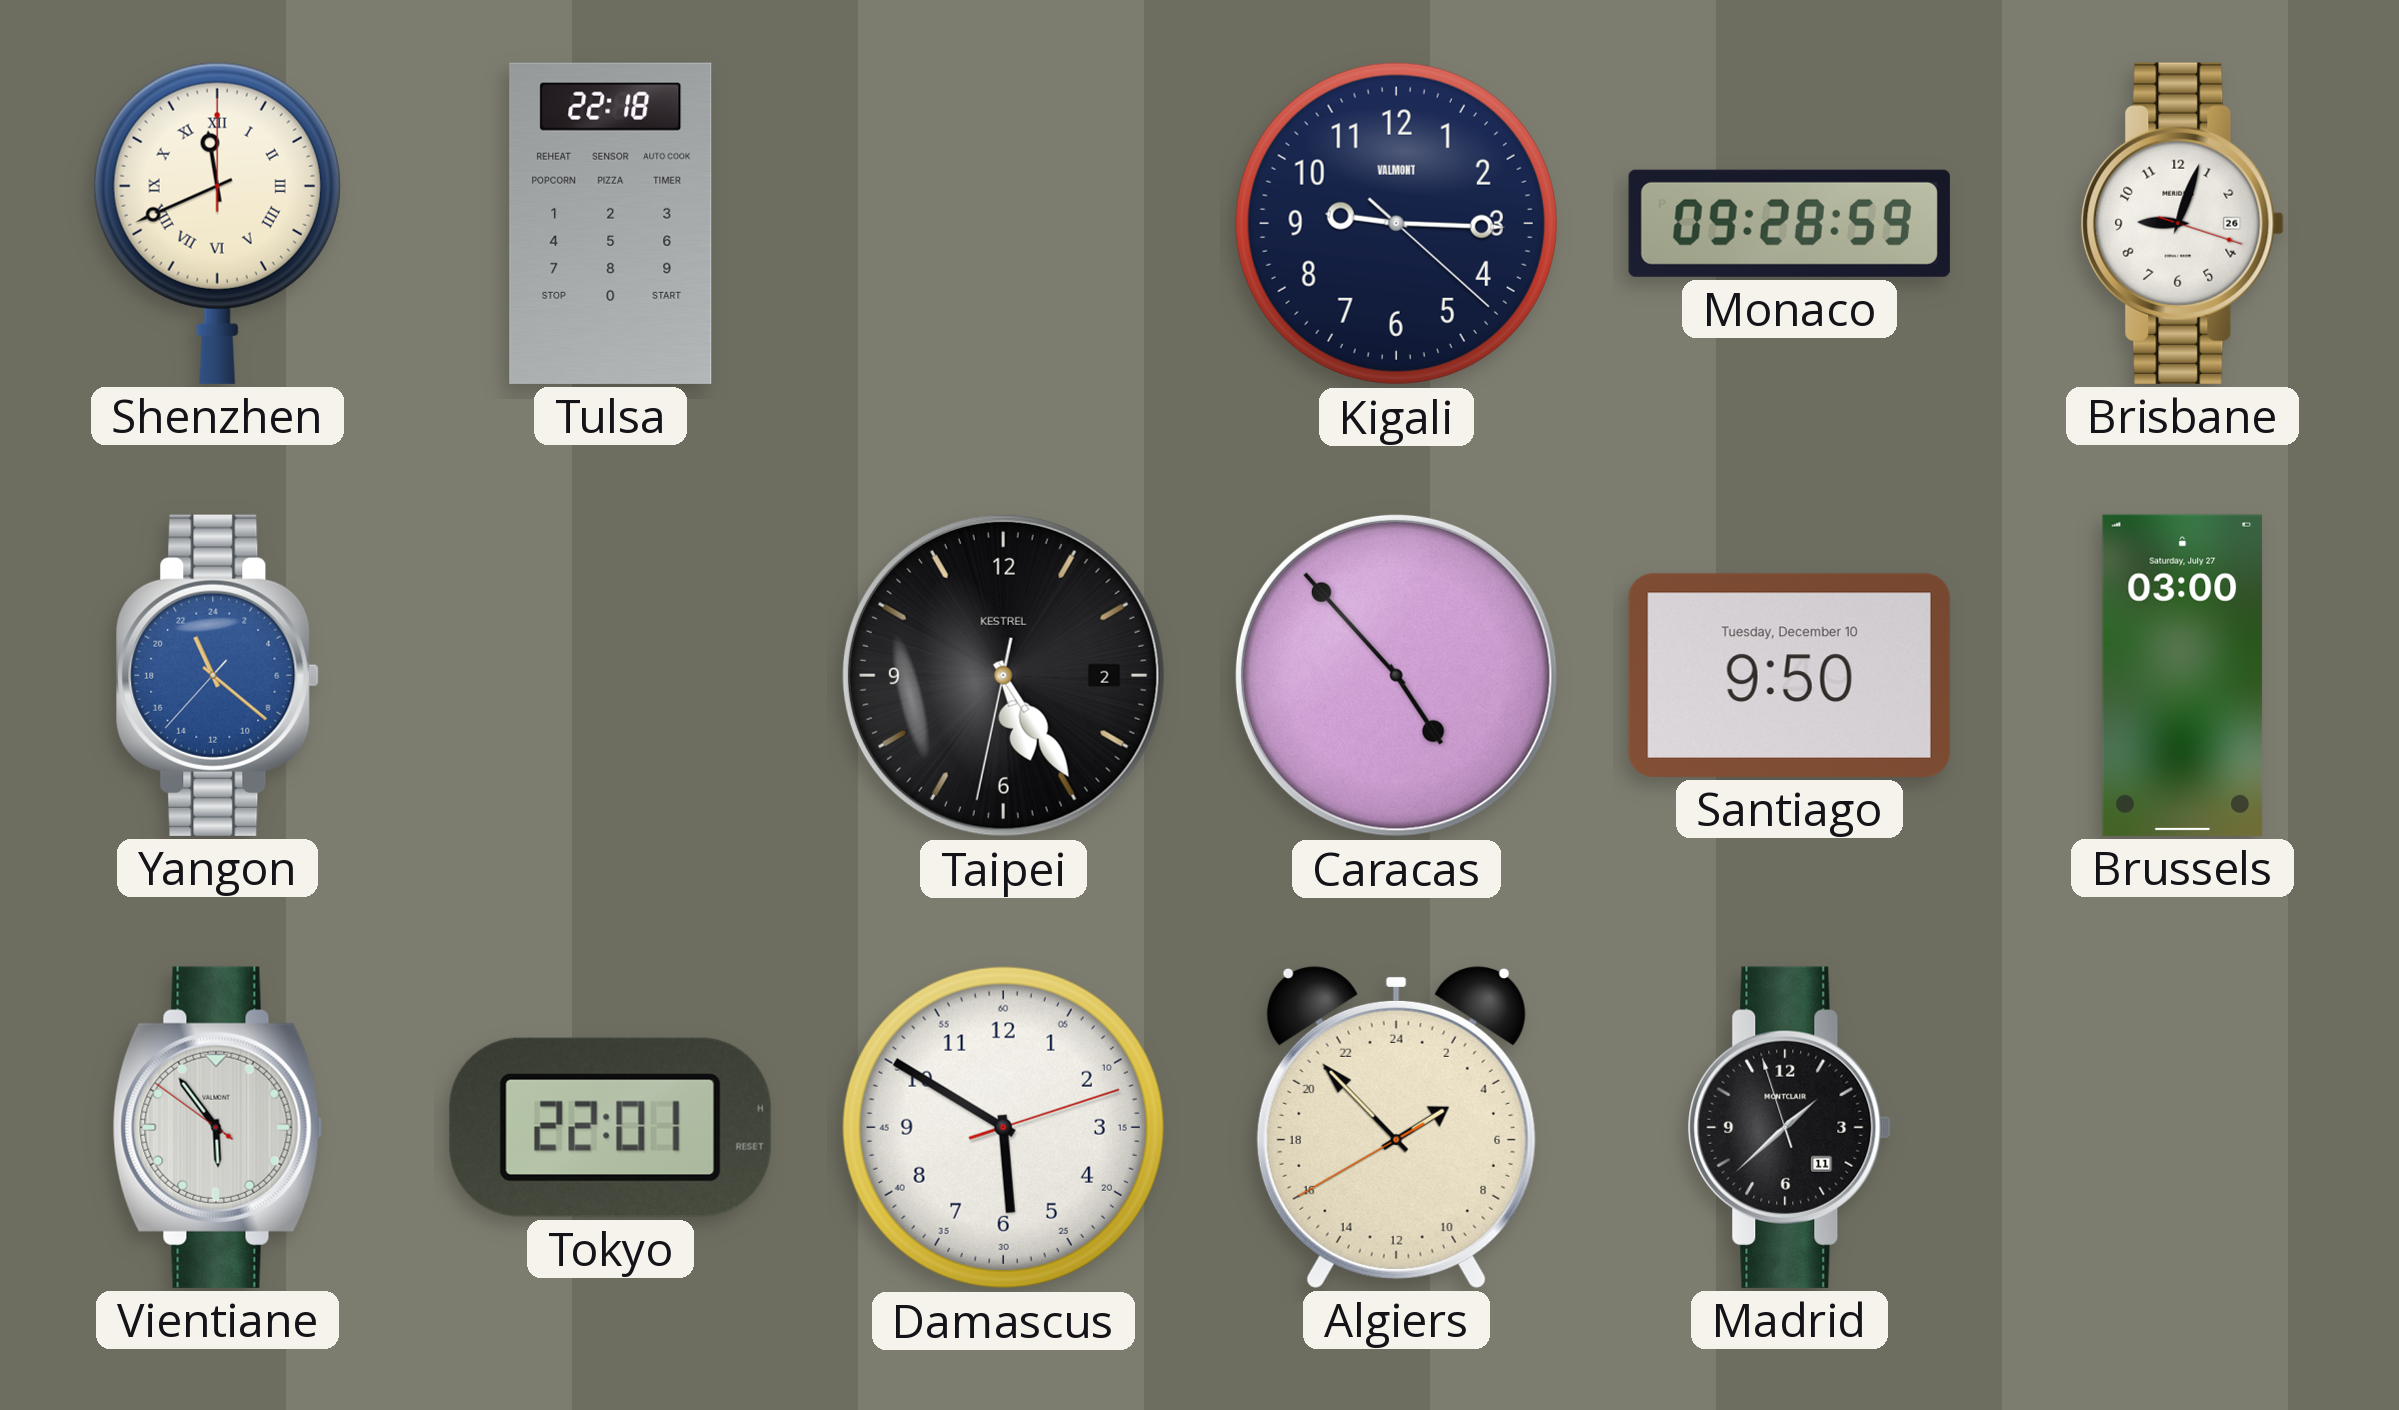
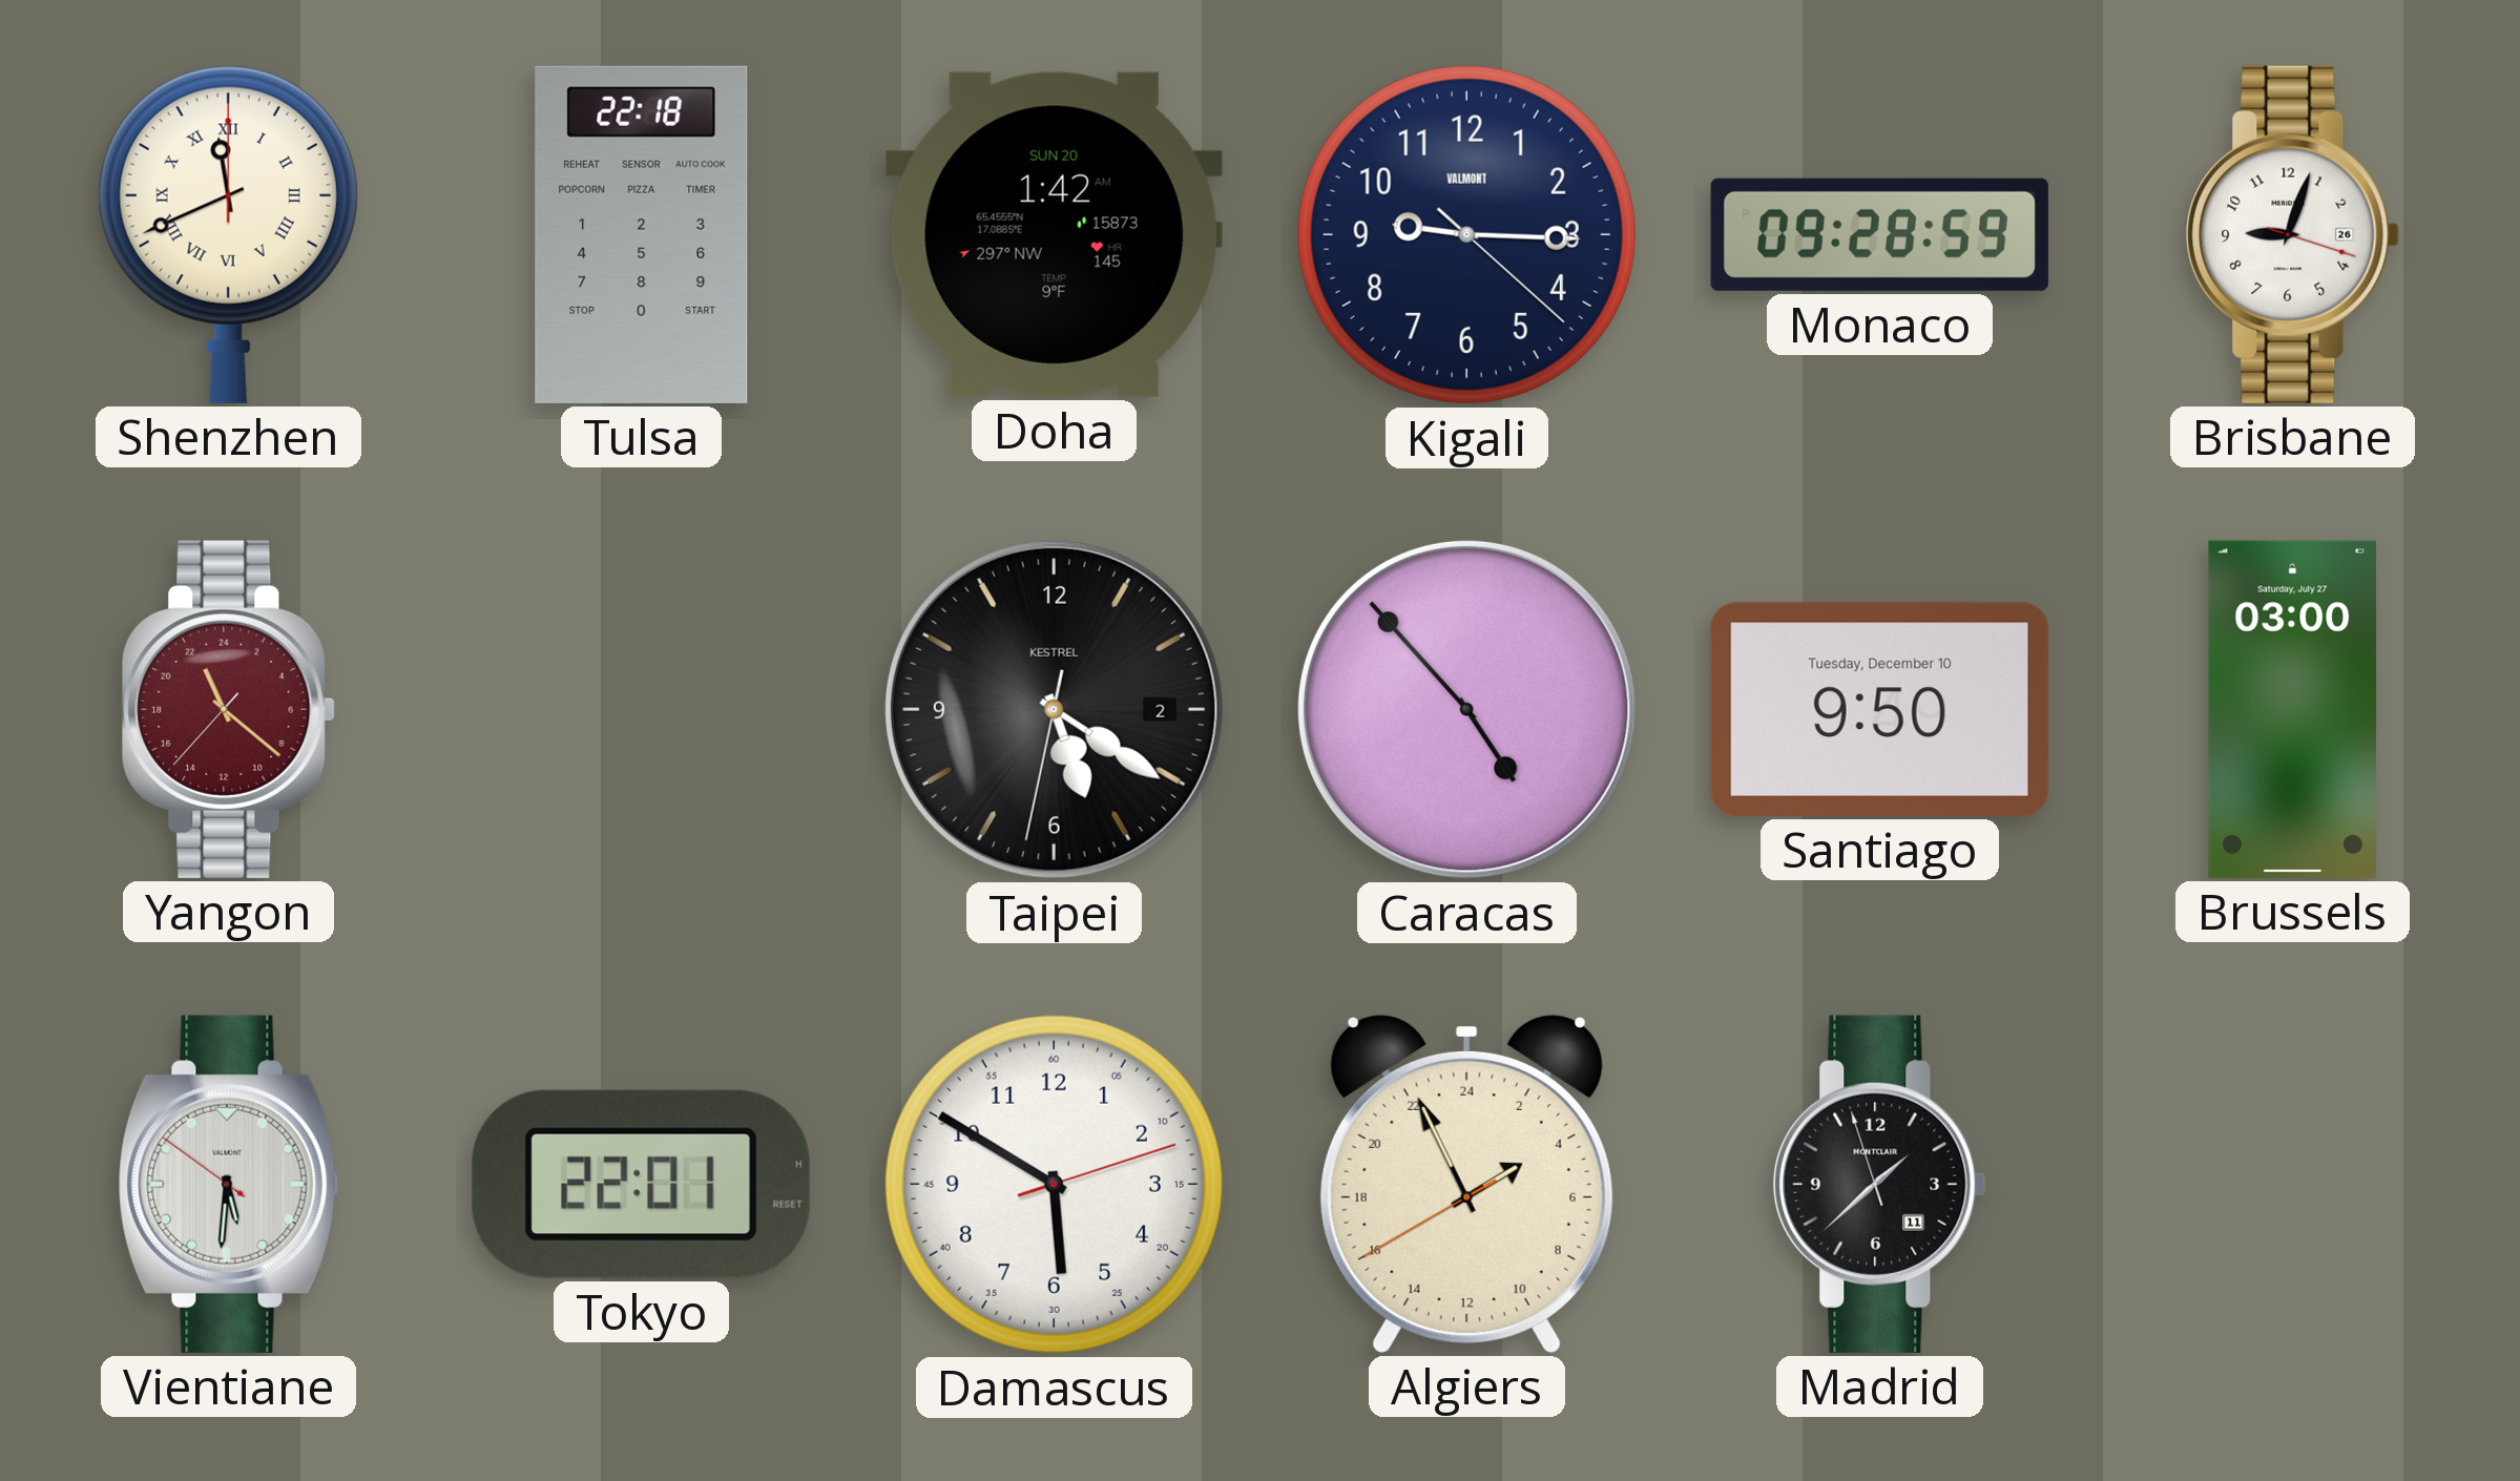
Doha: none -> 1:42
Yangon dial: blue -> burgundy
Taipei: 5:24 -> 5:20
Vientiane: 5:53 -> 5:30
Algiers: 3:52 -> 3:55
